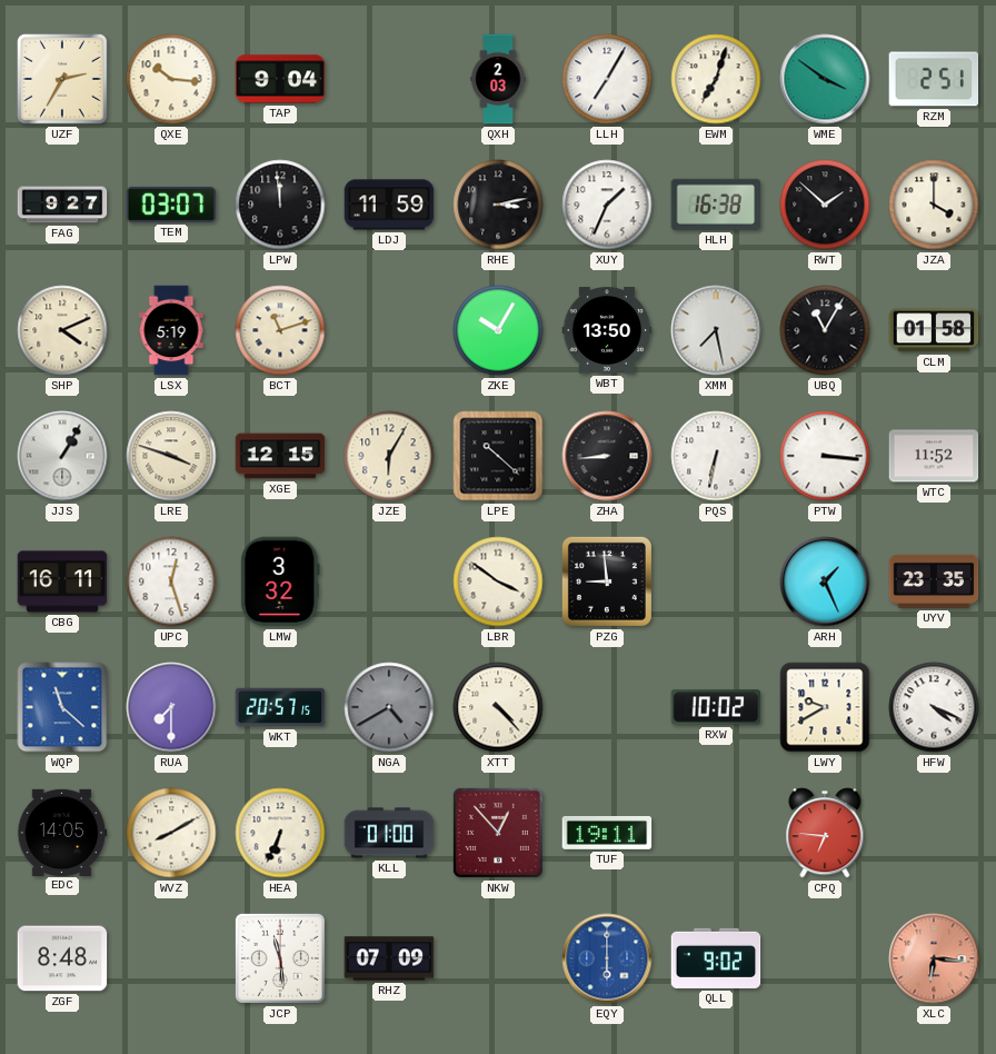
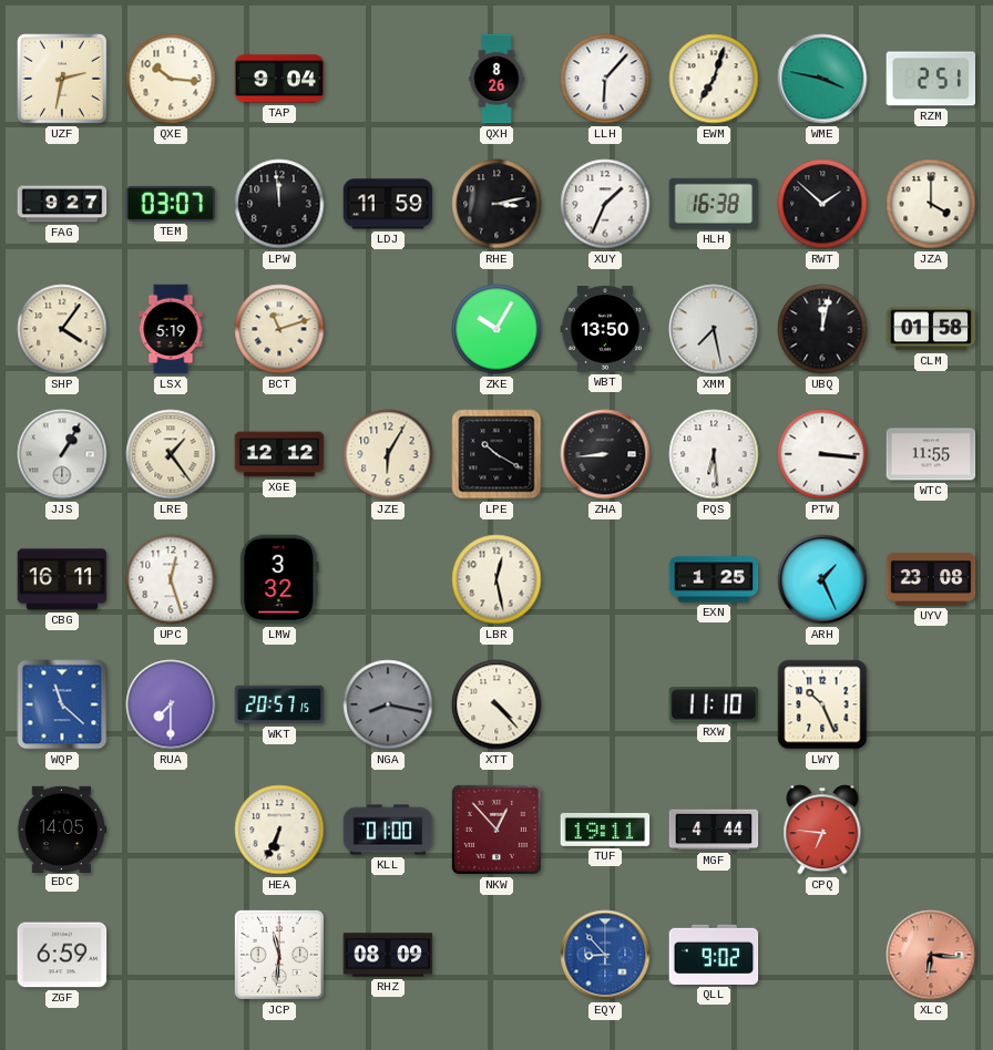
UZF: 2:35 -> 2:32
QXH: 2:03 -> 8:26
LLH: 7:05 -> 6:07
WME: 3:51 -> 3:47
SHP: 4:11 -> 4:06
UBQ: 11:05 -> 12:02
LRE: 3:48 -> 1:24
XGE: 12:15 -> 12:12
LPE: 10:22 -> 10:20
PQS: 6:32 -> 6:29
WTC: 11:52 -> 11:55
LBR: 3:51 -> 12:28
PZG: 8:59 -> none
EXN: none -> 1:25
UYV: 23:35 -> 23:08
NGA: 4:40 -> 8:17
RXW: 10:02 -> 11:10
LWY: 9:40 -> 10:26
HFW: 4:19 -> none
WVZ: 8:10 -> none
MGF: none -> 4:44
ZGF: 8:48 -> 6:59
JCP: 11:29 -> 11:31
RHZ: 07:09 -> 08:09
EQY: 6:00 -> 8:53
